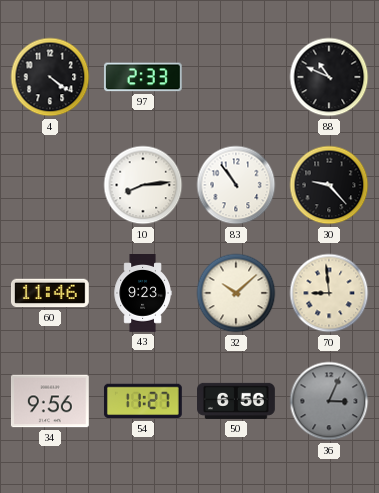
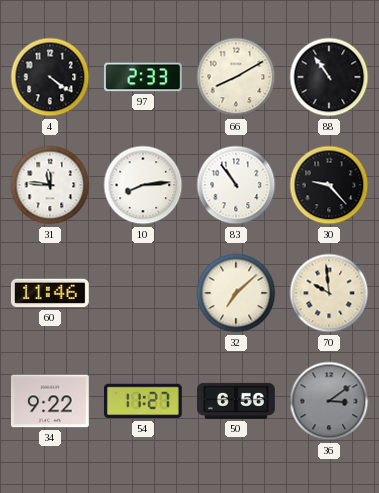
66: none -> 8:10
88: 10:49 -> 10:54
31: none -> 11:46
43: 9:23 -> none
32: 10:08 -> 7:08
70: 8:59 -> 9:59
34: 9:56 -> 9:22
36: 3:04 -> 3:09
